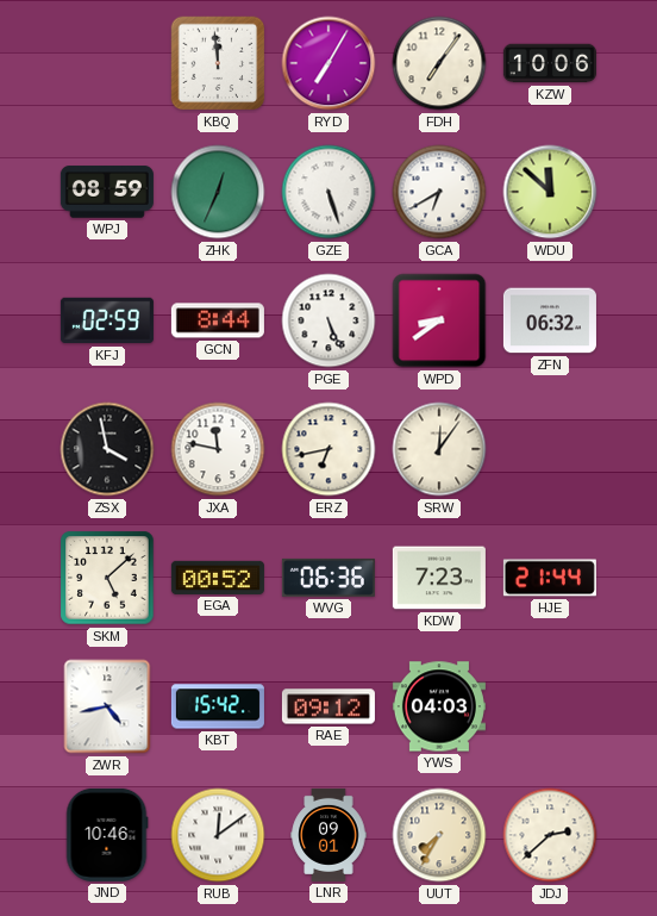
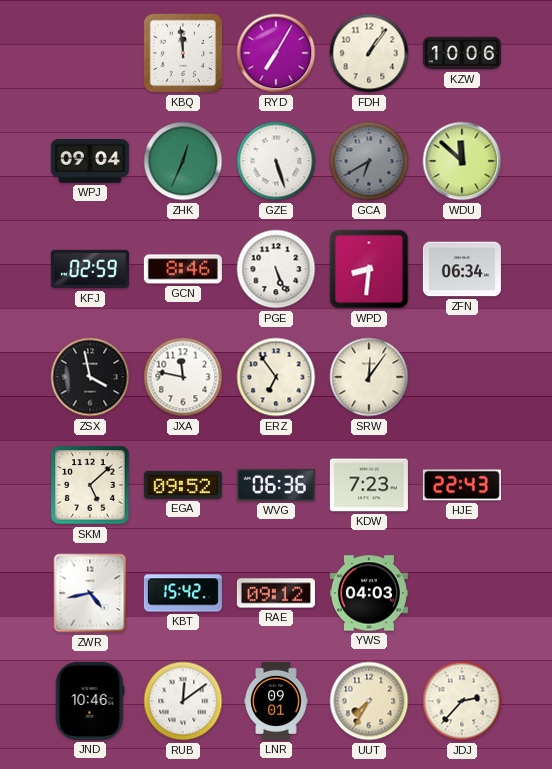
FDH: 7:06 -> 1:06
WPJ: 08:59 -> 09:04
GCA dial: white -> grey
GCN: 8:44 -> 8:46
WPD: 8:39 -> 8:31
ZFN: 06:32 -> 06:34
ERZ: 6:43 -> 6:54
EGA: 00:52 -> 09:52
HJE: 21:44 -> 22:43
JDJ: 2:38 -> 2:37
